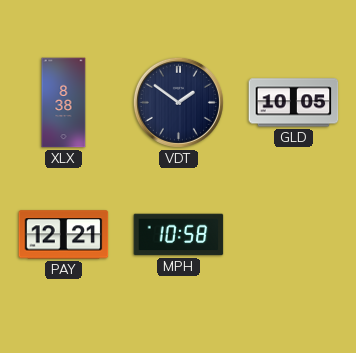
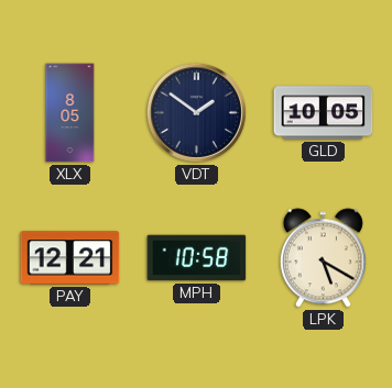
XLX: 8:38 -> 8:05
LPK: none -> 5:20
